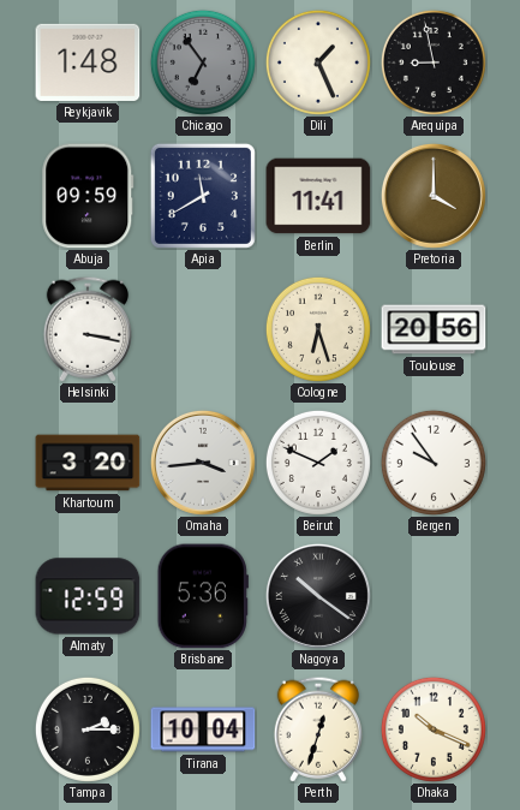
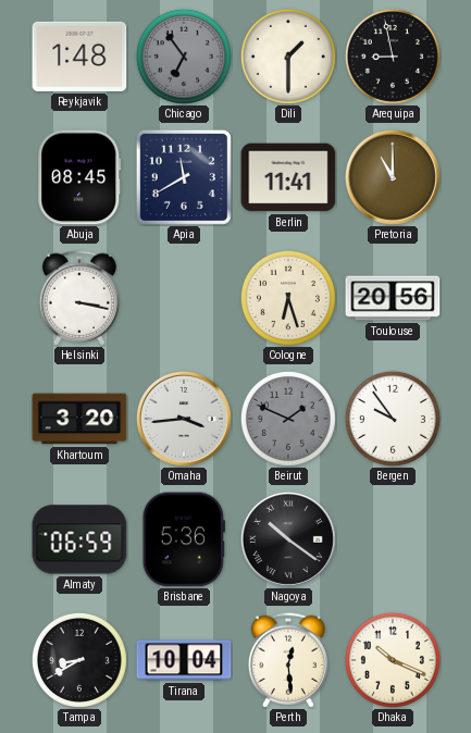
Dili: 1:26 -> 1:30
Abuja: 09:59 -> 08:45
Pretoria: 4:00 -> 11:00
Beirut dial: white -> grey
Almaty: 12:59 -> 06:59
Tampa: 2:15 -> 8:40
Perth: 12:33 -> 12:29
